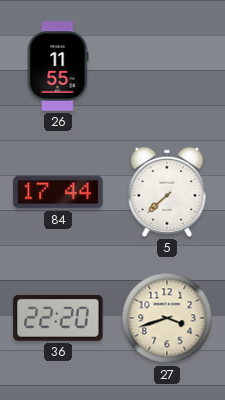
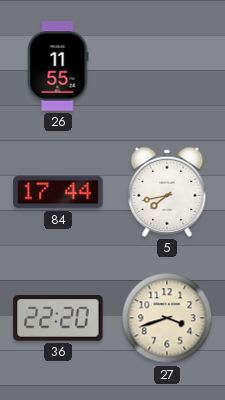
5: 7:38 -> 7:43
